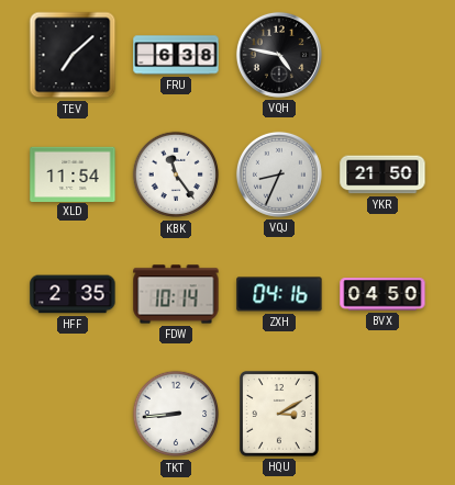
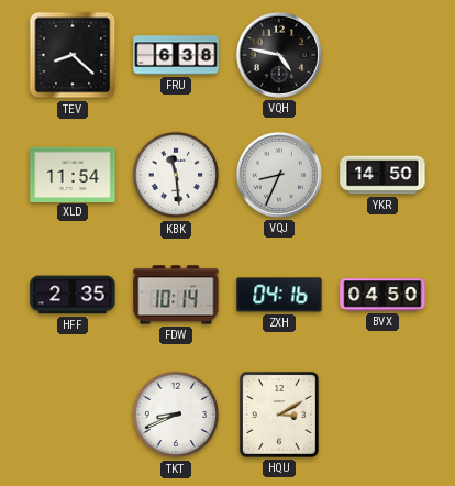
TEV: 7:08 -> 8:22
KBK: 11:24 -> 11:29
YKR: 21:50 -> 14:50
TKT: 8:44 -> 8:41
